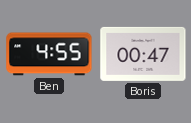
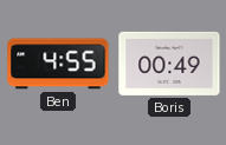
Boris: 00:47 -> 00:49
